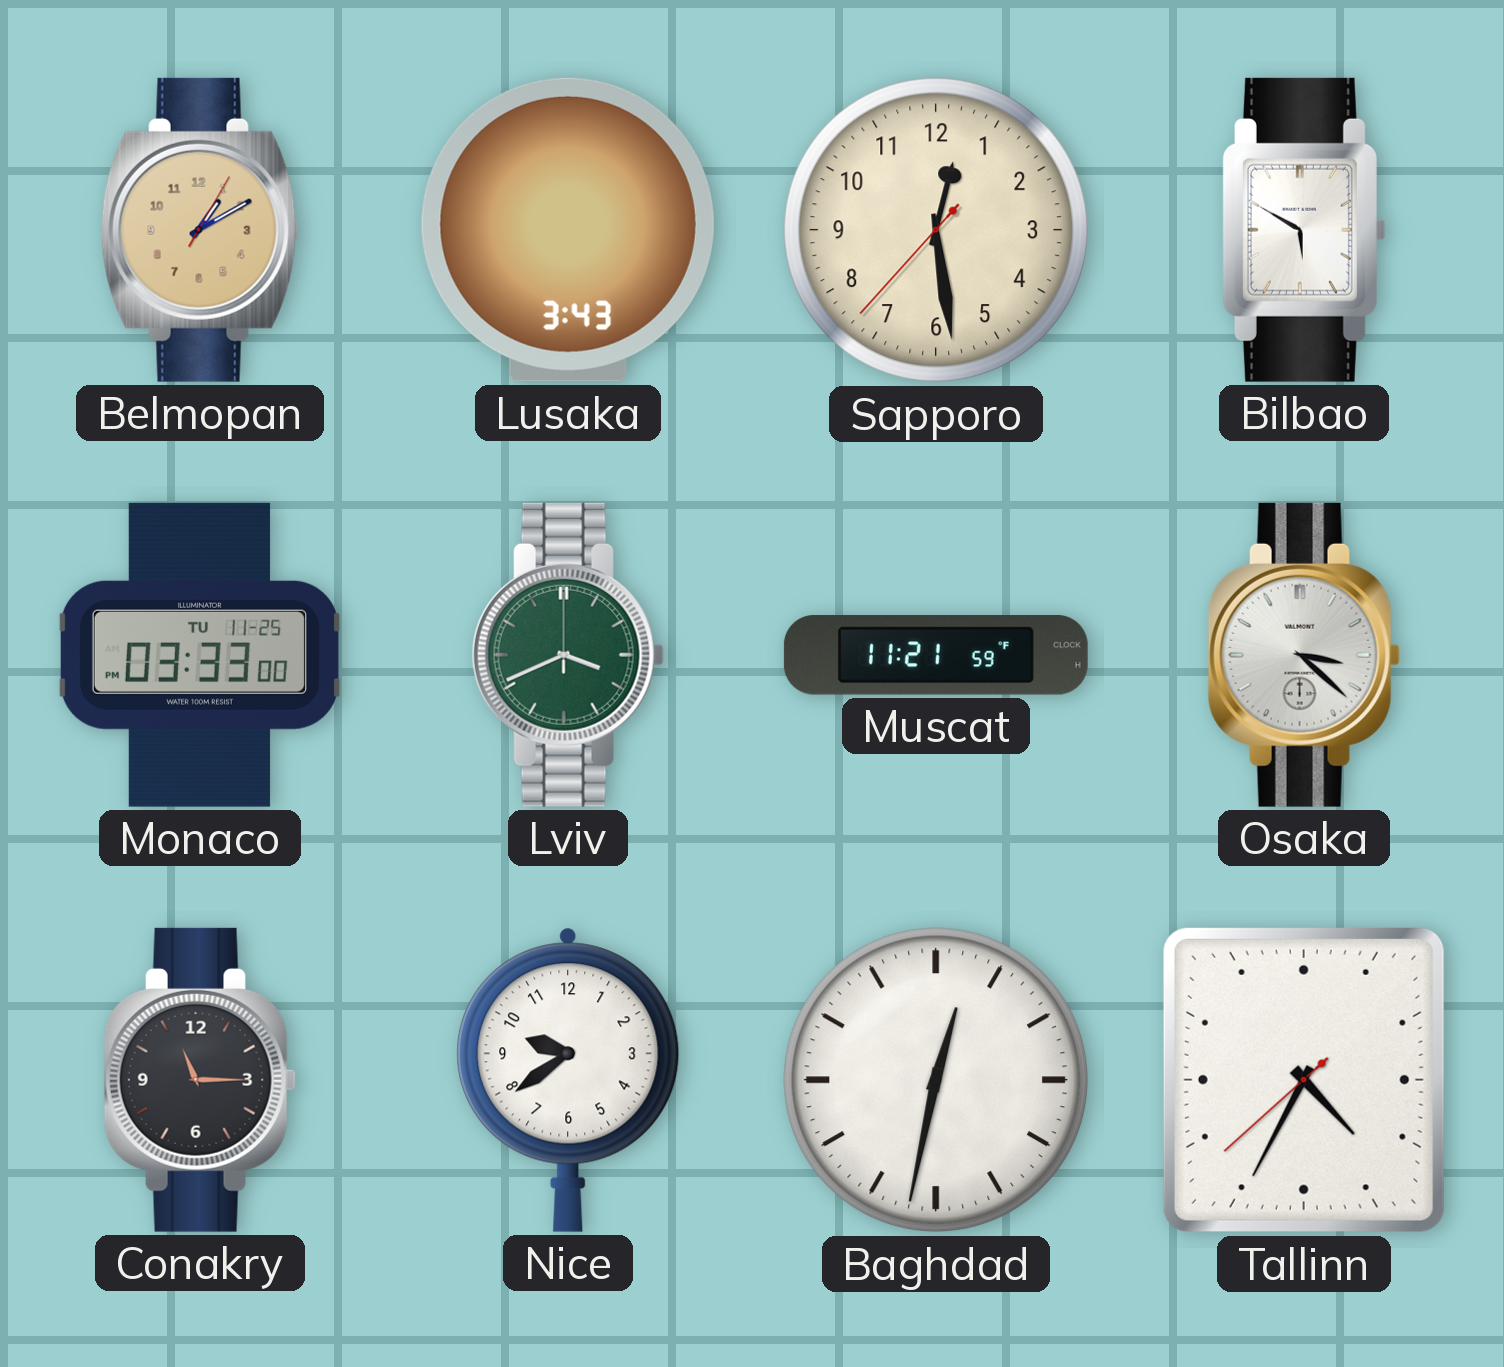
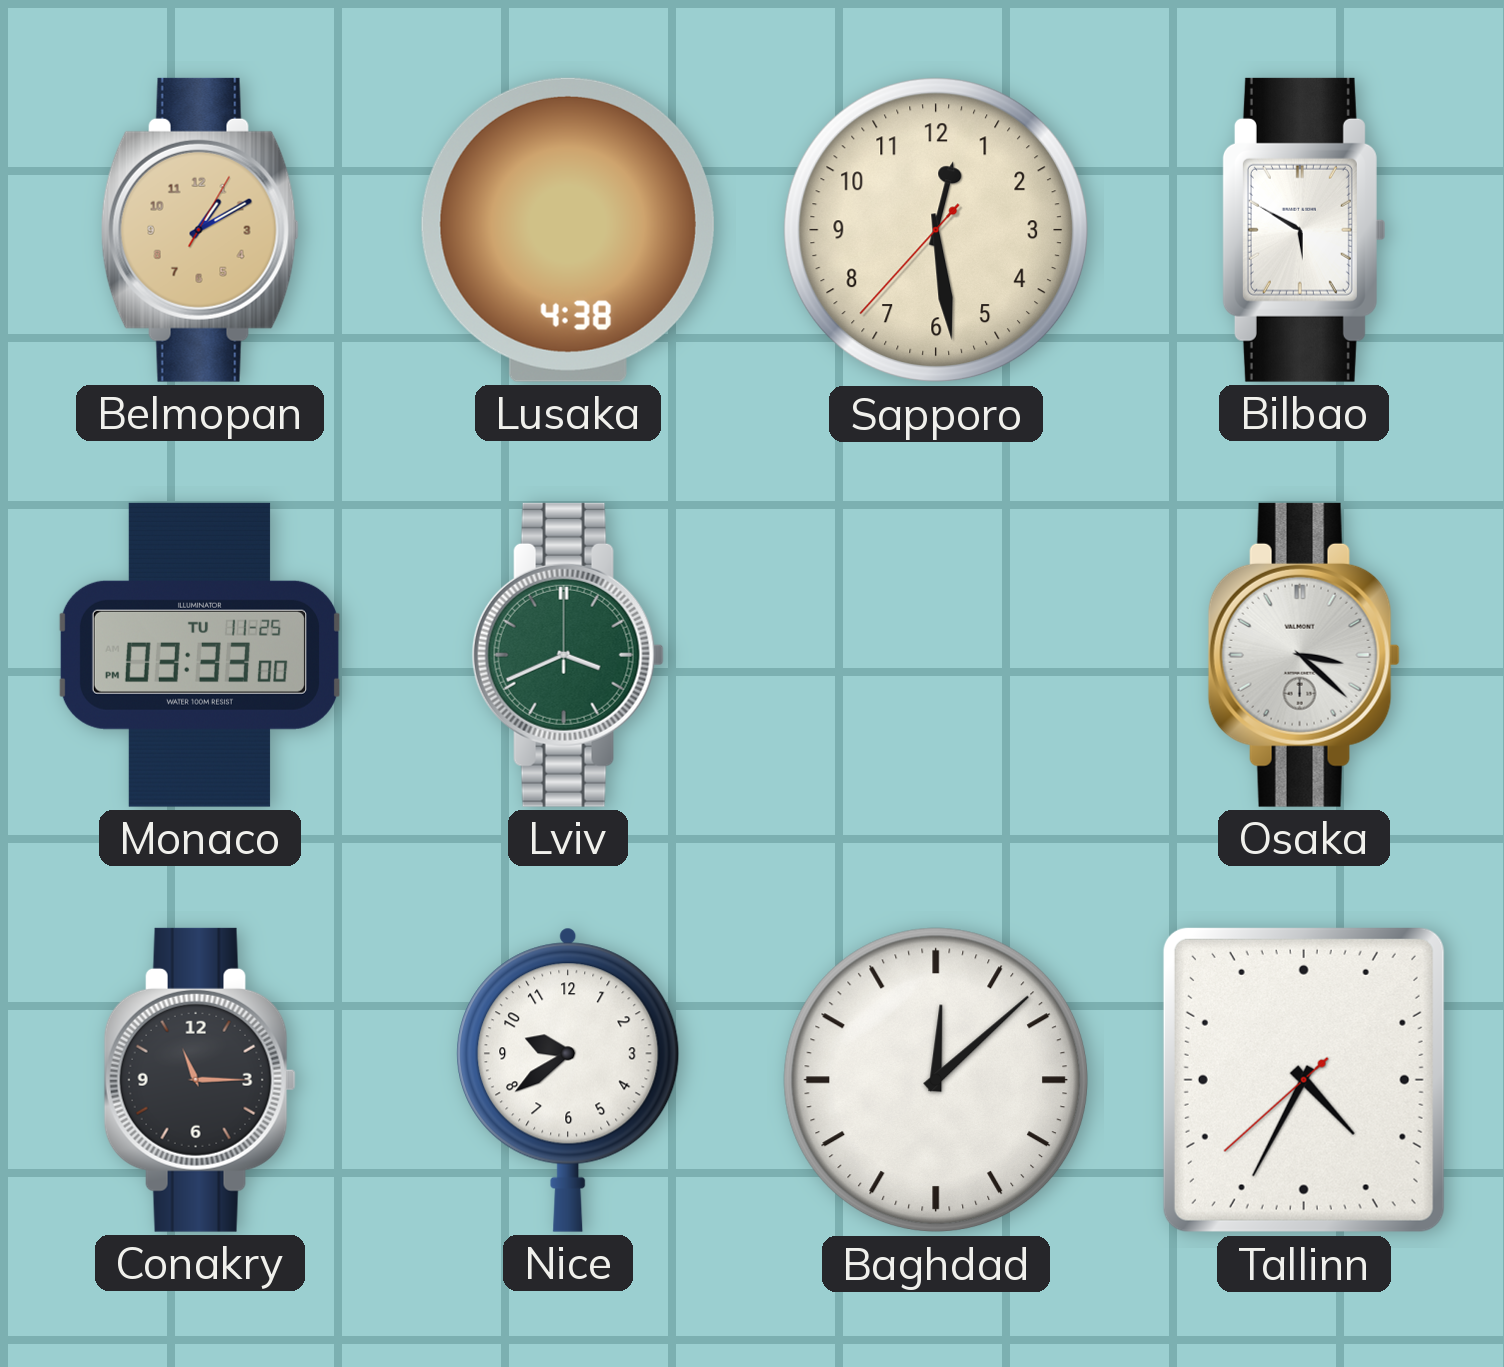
Lusaka: 3:43 -> 4:38
Muscat: 11:21 -> none
Baghdad: 12:32 -> 12:08
